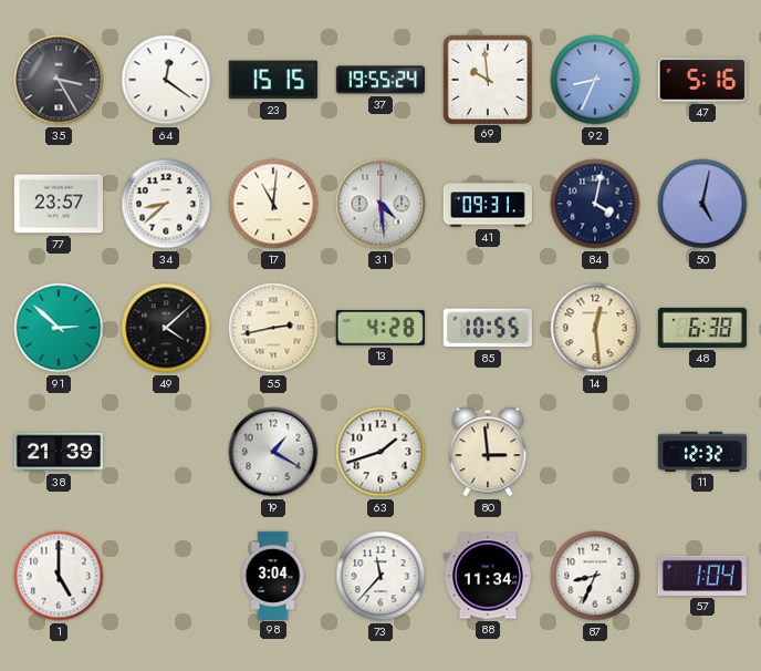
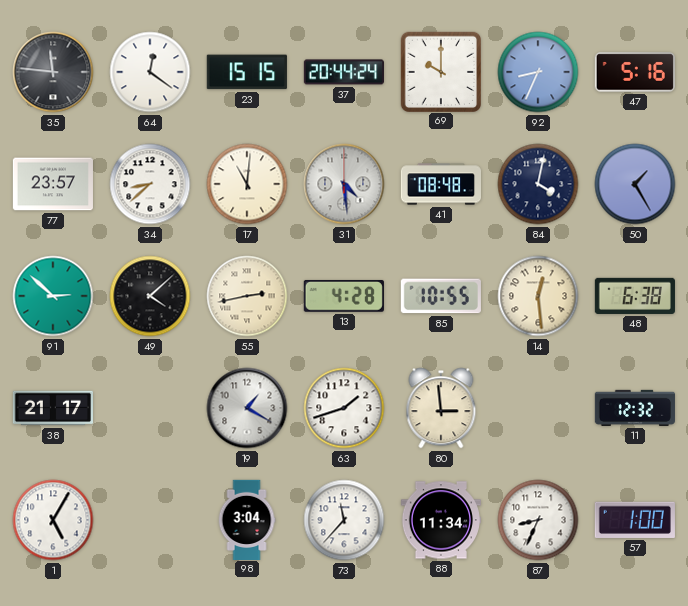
35: 3:25 -> 11:46
37: 19:55 -> 20:44
69: 9:59 -> 10:00
41: 09:31 -> 08:48
50: 5:02 -> 1:25
38: 21:39 -> 21:17
1: 5:00 -> 5:05
57: 1:04 -> 1:00
